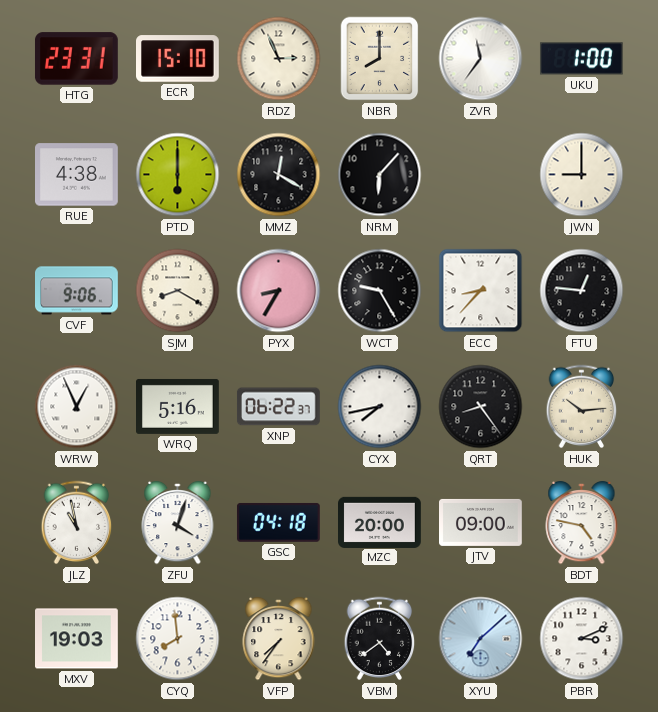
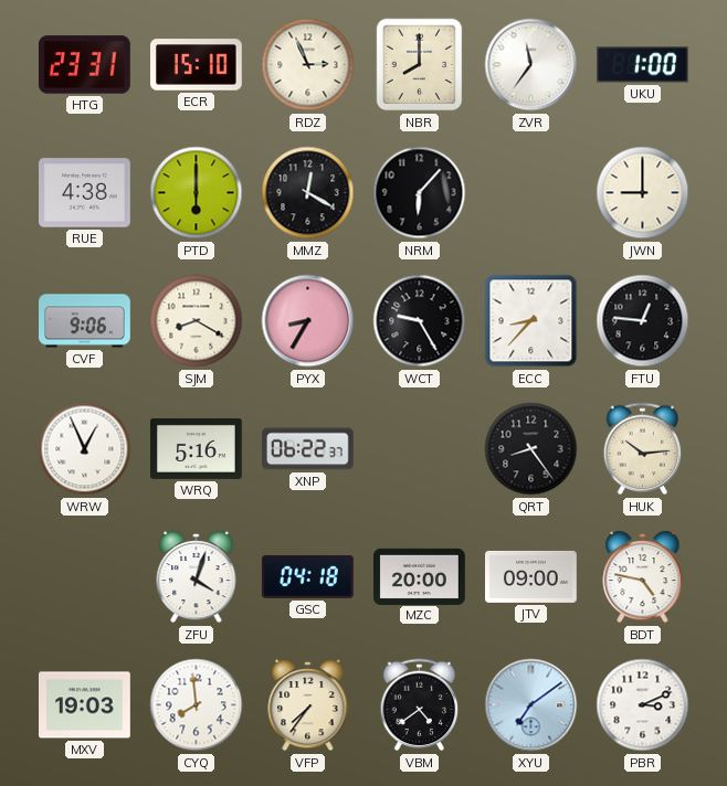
CYX: 7:43 -> none
JLZ: 10:58 -> none
XYU: 7:08 -> 7:09
